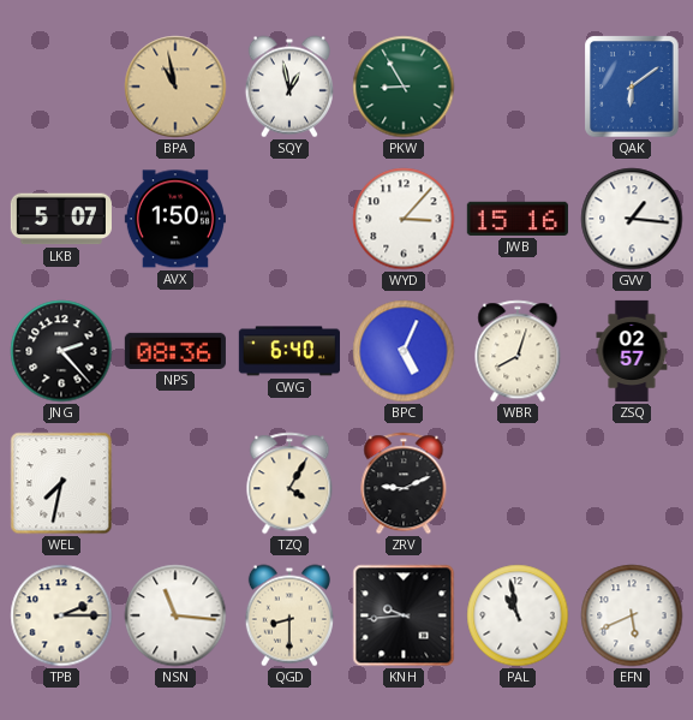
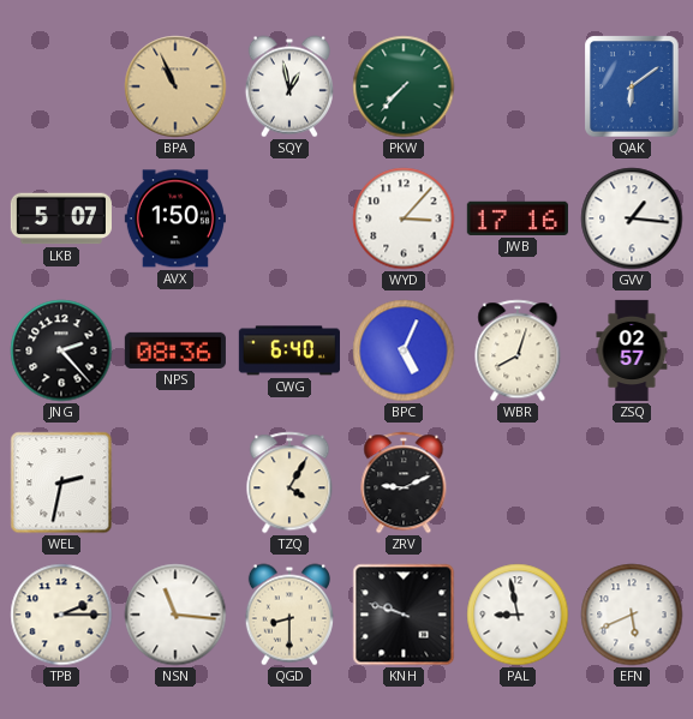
BPA: 10:58 -> 10:56
PKW: 8:55 -> 7:37
JWB: 15:16 -> 17:16
WEL: 7:32 -> 2:32
KNH: 9:44 -> 9:48
PAL: 10:58 -> 8:58
